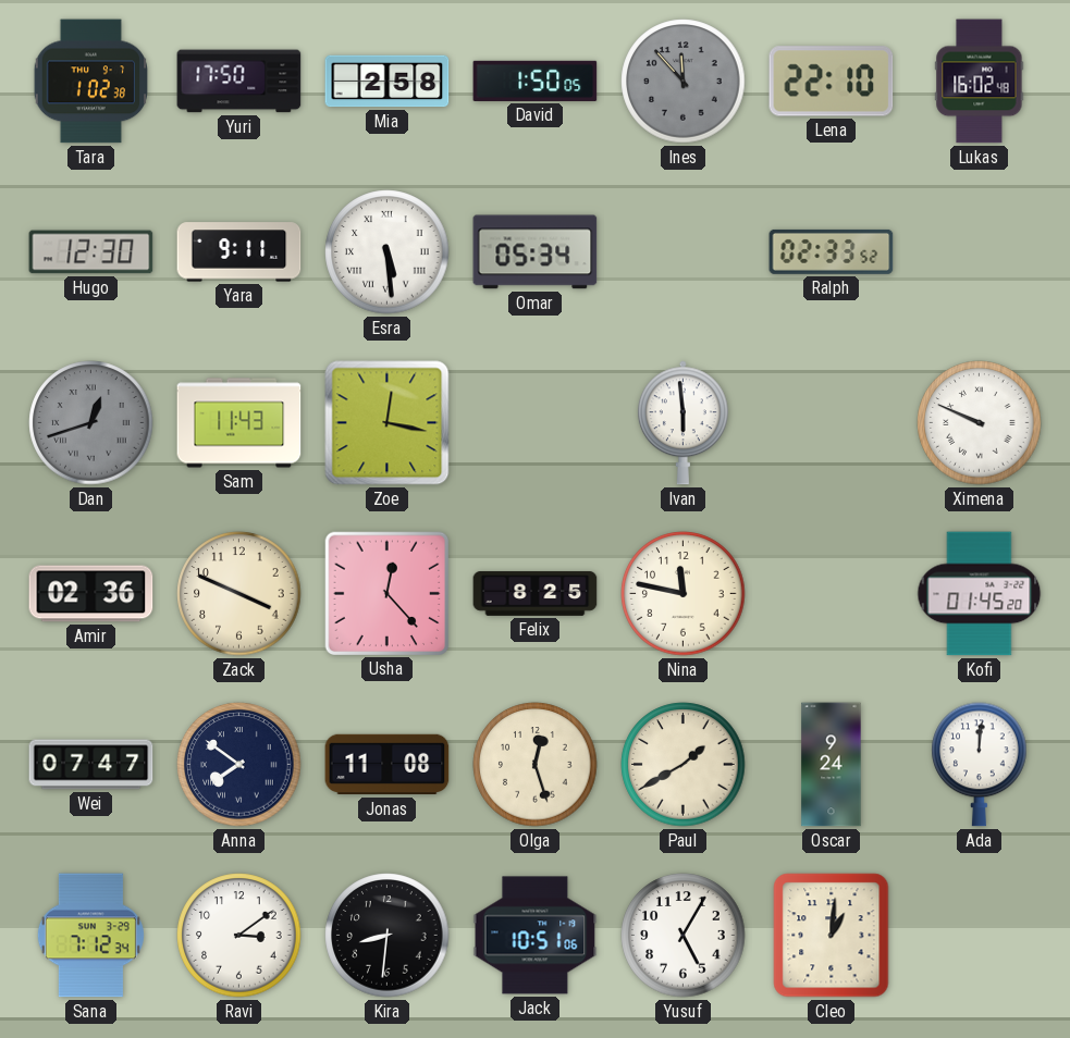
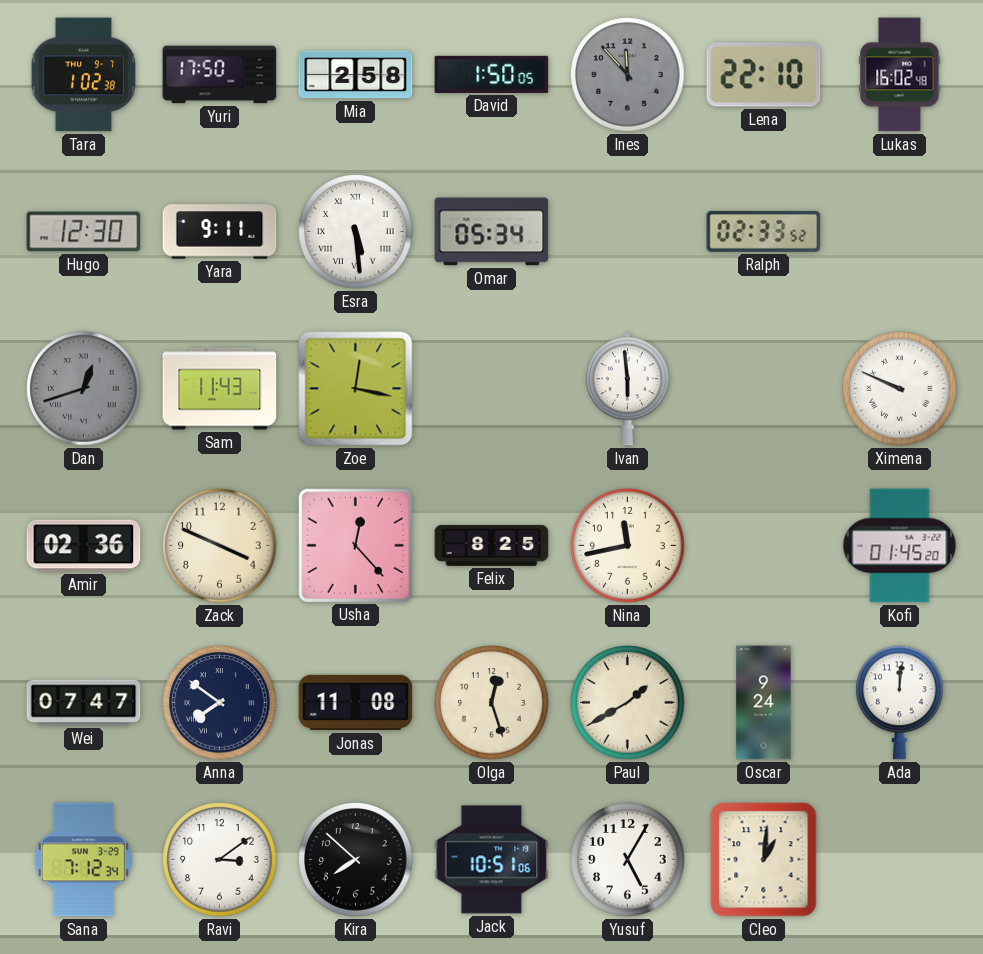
Nina: 11:47 -> 11:43
Kira: 8:31 -> 7:52
